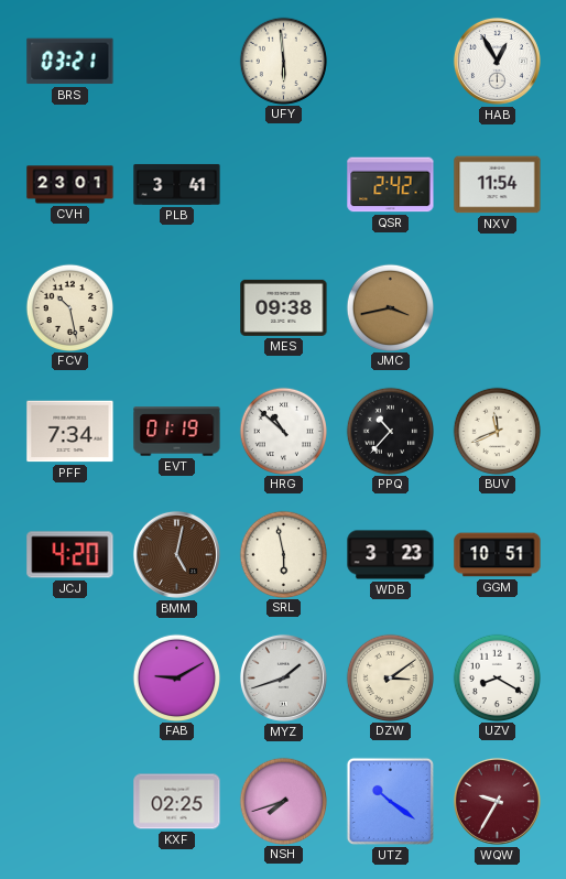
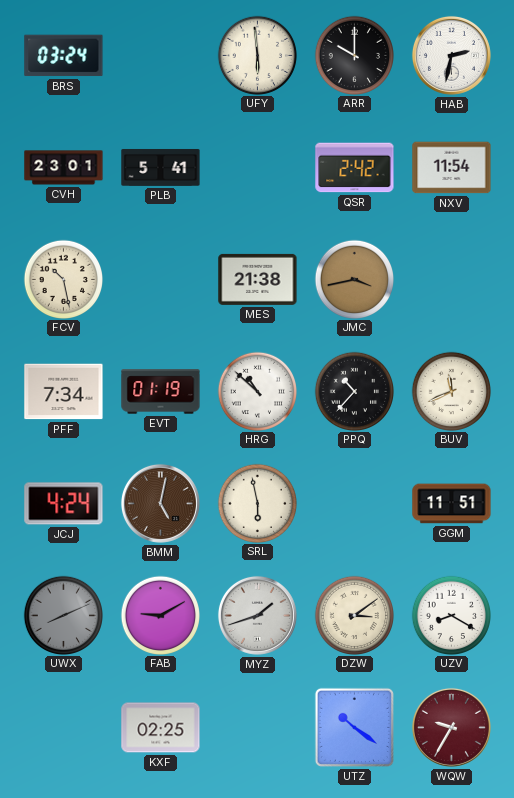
BRS: 03:21 -> 03:24
ARR: none -> 10:00
HAB: 12:55 -> 2:32
PLB: 3:41 -> 5:41
MES: 09:38 -> 21:38
JCJ: 4:20 -> 4:24
WDB: 3:23 -> none
GGM: 10:51 -> 11:51
UWX: none -> 8:11
NSH: 7:42 -> none
